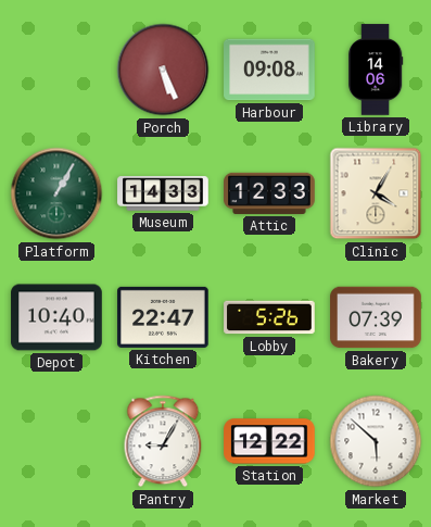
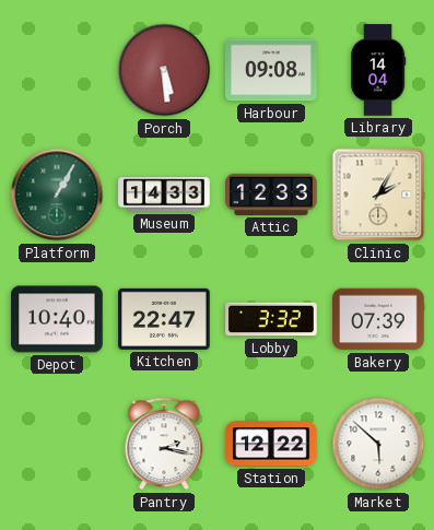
Porch: 5:26 -> 5:29
Library: 14:06 -> 14:04
Clinic: 4:05 -> 2:05
Lobby: 5:26 -> 3:32
Pantry: 9:05 -> 2:17
